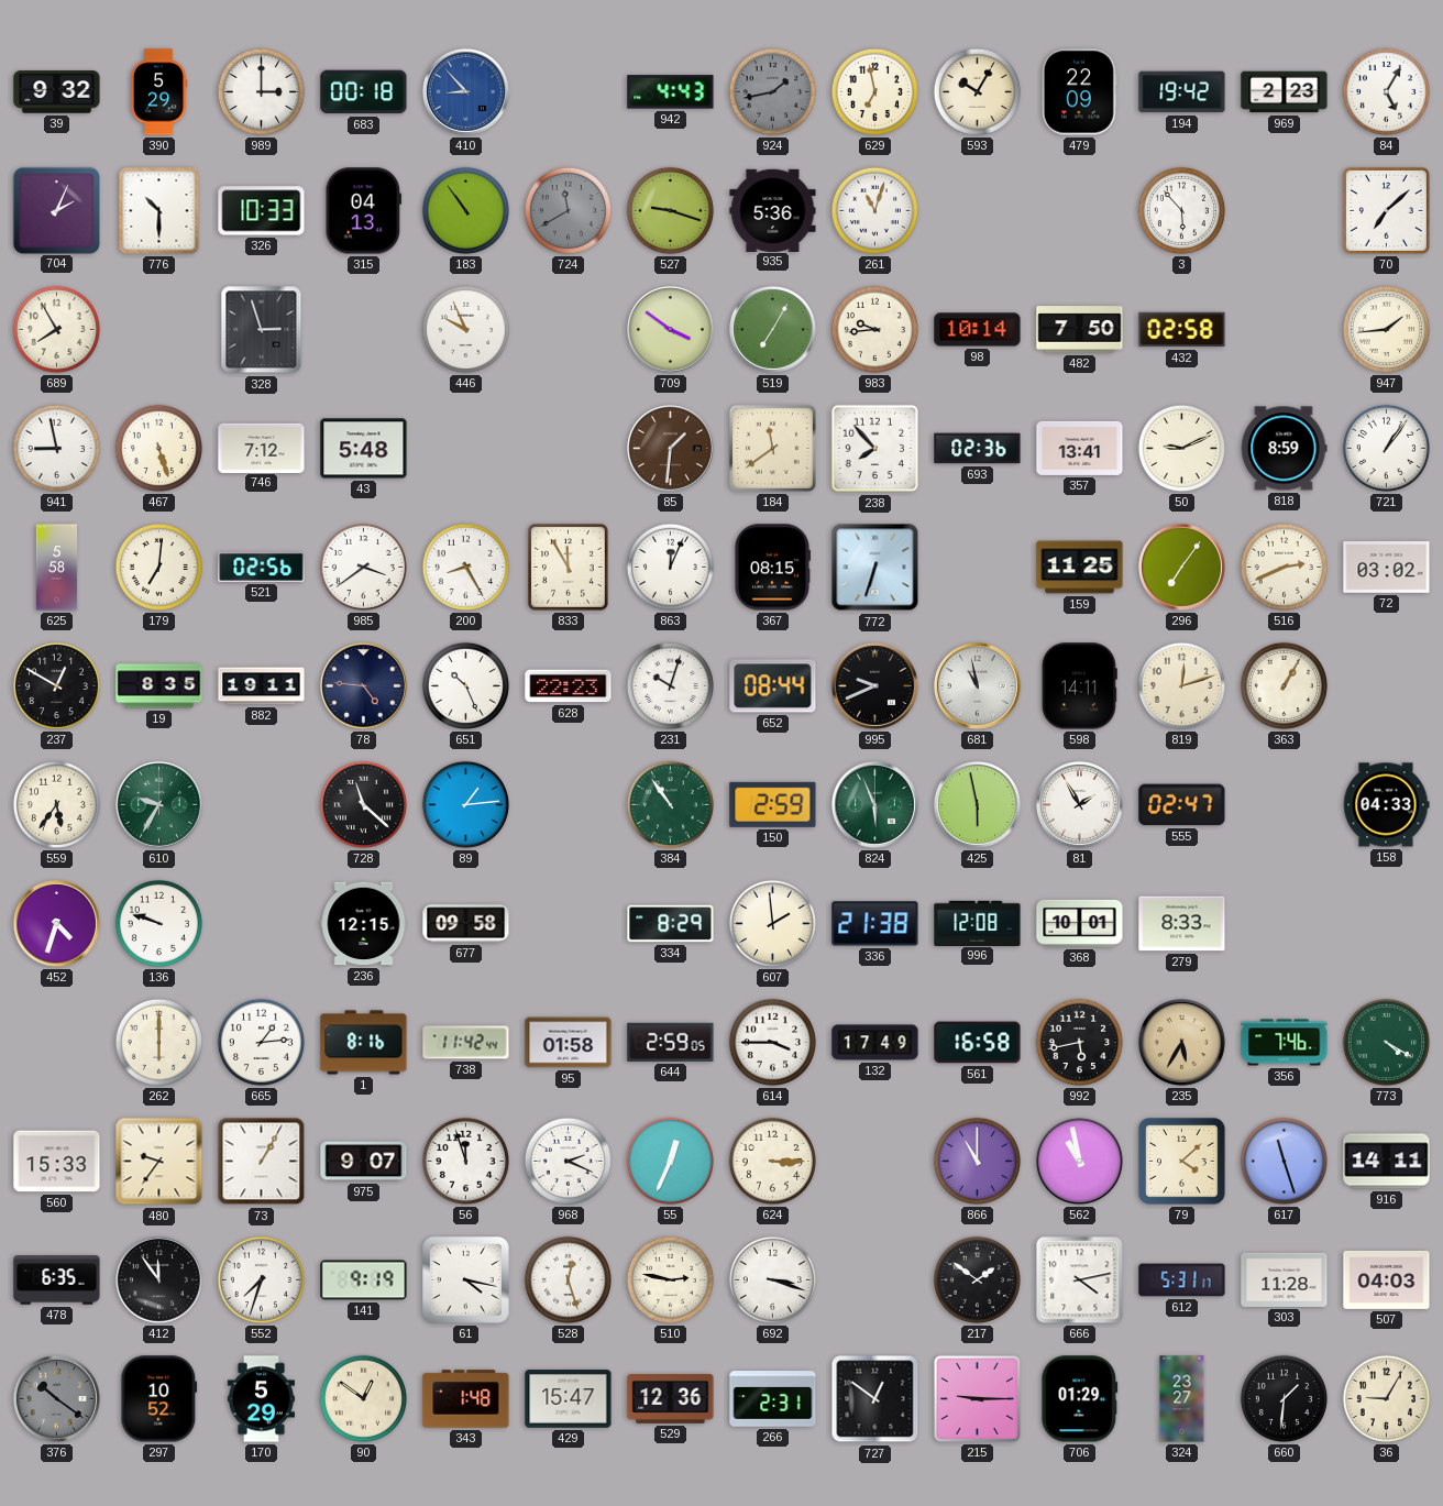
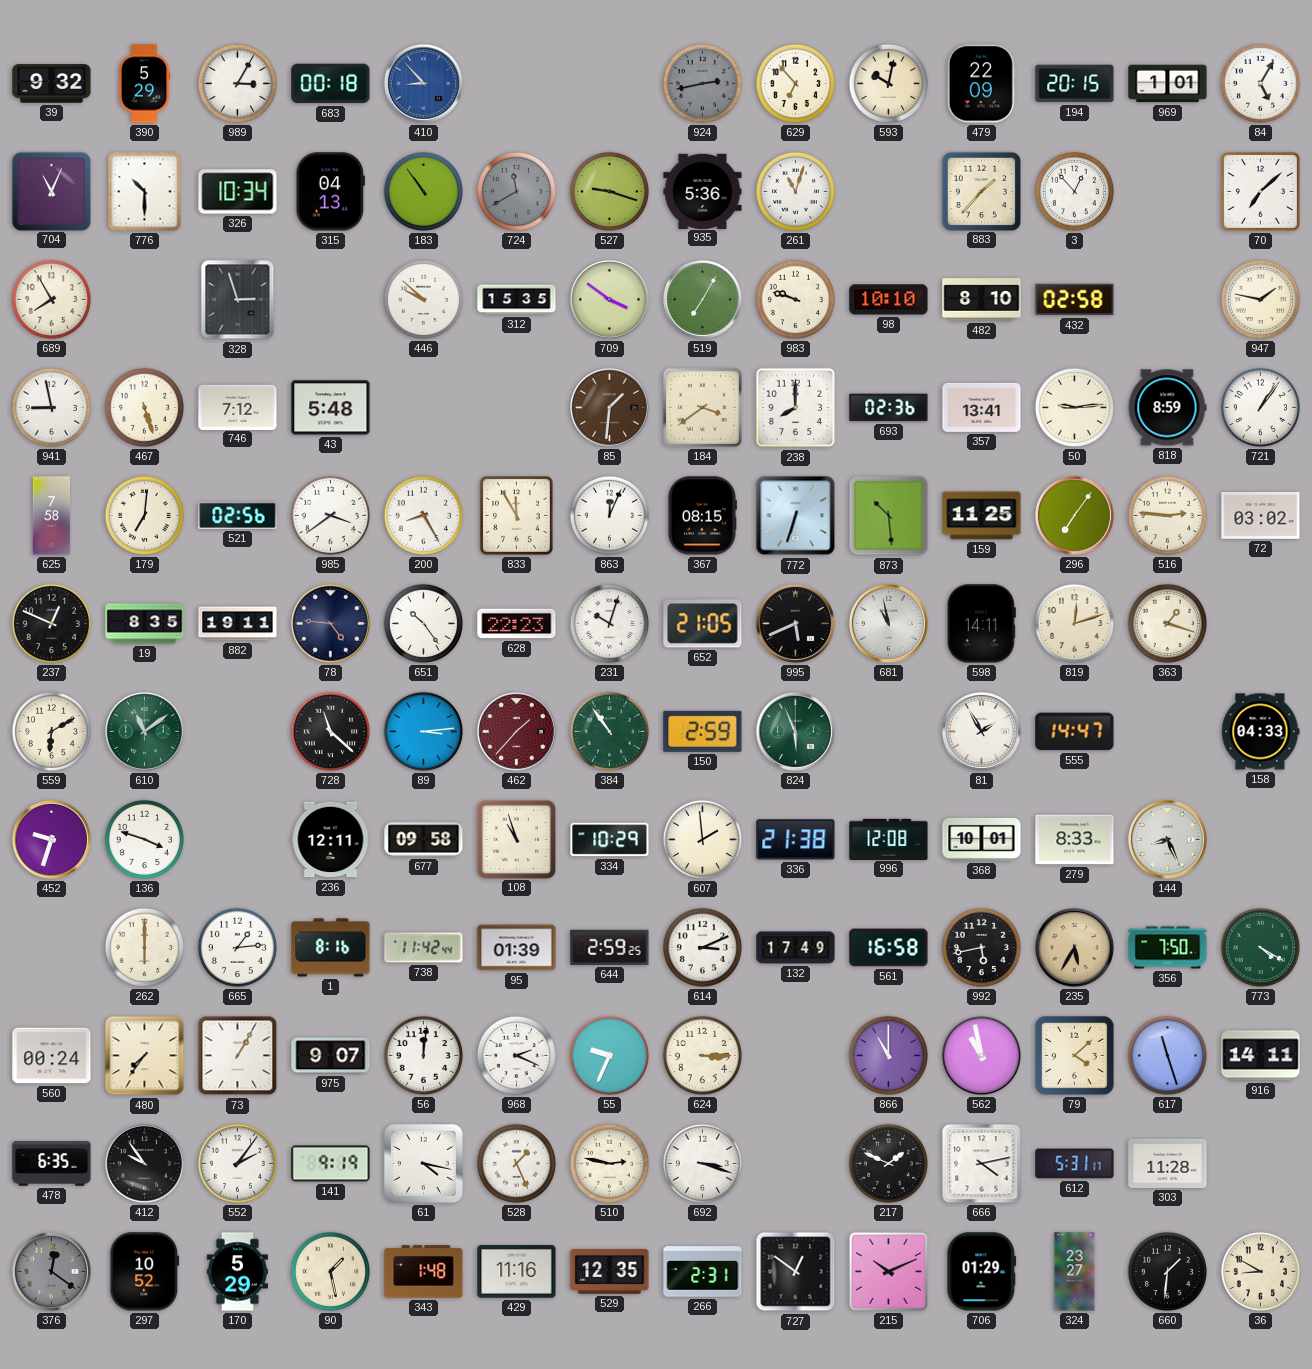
989: 3:00 -> 3:05
942: 4:43 -> none
924: 1:43 -> 2:43
629: 6:58 -> 6:53
593: 10:05 -> 10:02
194: 19:42 -> 20:15
969: 2:23 -> 1:01
704: 2:04 -> 11:04
326: 10:33 -> 10:34
883: none -> 1:37
3: 5:53 -> 12:53
446: 9:56 -> 9:52
312: none -> 15:35
983: 9:44 -> 9:48
98: 10:14 -> 10:10
482: 7:50 -> 8:10
947: 1:44 -> 1:47
184: 11:39 -> 3:39
238: 7:53 -> 8:00
50: 9:11 -> 9:14
625: 5:58 -> 7:58
873: none -> 10:29
516: 2:41 -> 2:46
237: 12:50 -> 12:49
651: 10:26 -> 10:24
652: 08:44 -> 21:05
995: 9:41 -> 5:41
363: 1:05 -> 1:18
559: 5:36 -> 6:10
610: 9:35 -> 11:09
89: 1:14 -> 3:14
462: none -> 1:37
425: 5:58 -> none
555: 02:47 -> 14:47
452: 4:33 -> 9:33
136: 9:48 -> 3:48
236: 12:15 -> 12:11
108: none -> 10:57
334: 8:29 -> 10:29
144: none -> 8:26
95: 01:58 -> 01:39
644: 2:59:05 -> 2:59:25
614: 3:45 -> 3:11
356: 7:46 -> 7:50
560: 15:33 -> 00:24
480: 9:36 -> 7:36
56: 11:57 -> 12:01
55: 12:34 -> 9:34
412: 11:54 -> 9:54
552: 7:33 -> 2:06
528: 12:27 -> 1:26
217: 1:51 -> 1:49
507: 04:03 -> none
376: 10:21 -> 12:21
90: 12:51 -> 1:28
429: 15:47 -> 11:16
529: 12:36 -> 12:35
215: 9:15 -> 10:11
36: 9:05 -> 8:50
